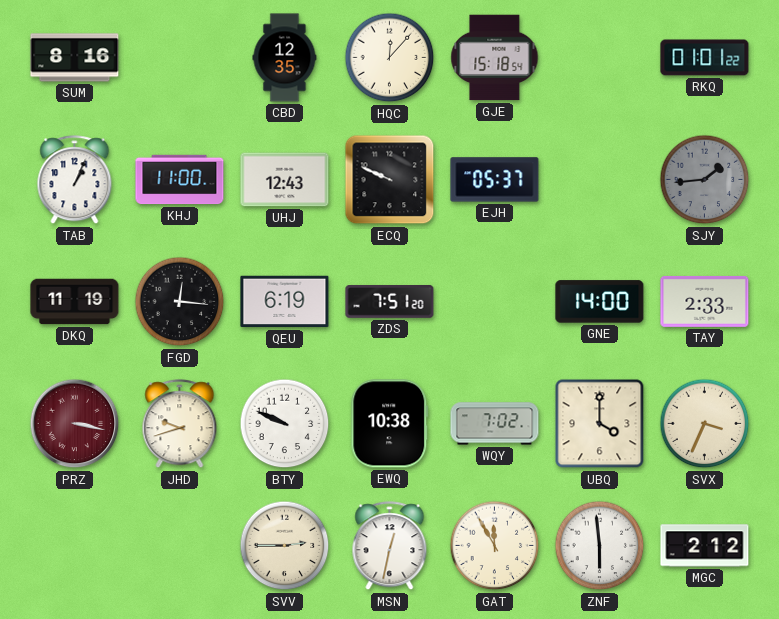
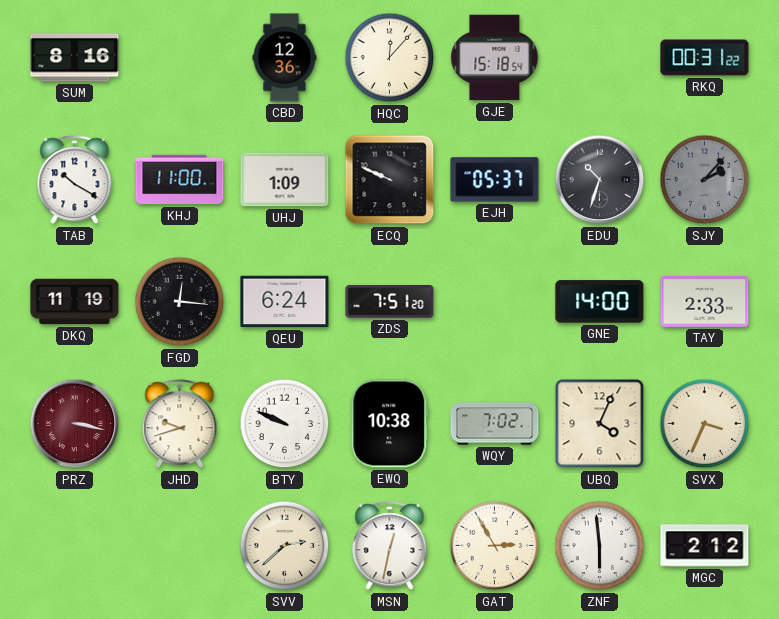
CBD: 12:35 -> 12:36
RKQ: 01:01 -> 00:31
TAB: 1:04 -> 10:20
UHJ: 12:43 -> 1:09
EDU: none -> 10:33
SJY: 1:44 -> 2:07
QEU: 6:19 -> 6:24
UBQ: 4:00 -> 4:04
SVV: 2:45 -> 2:38
GAT: 11:55 -> 2:55
